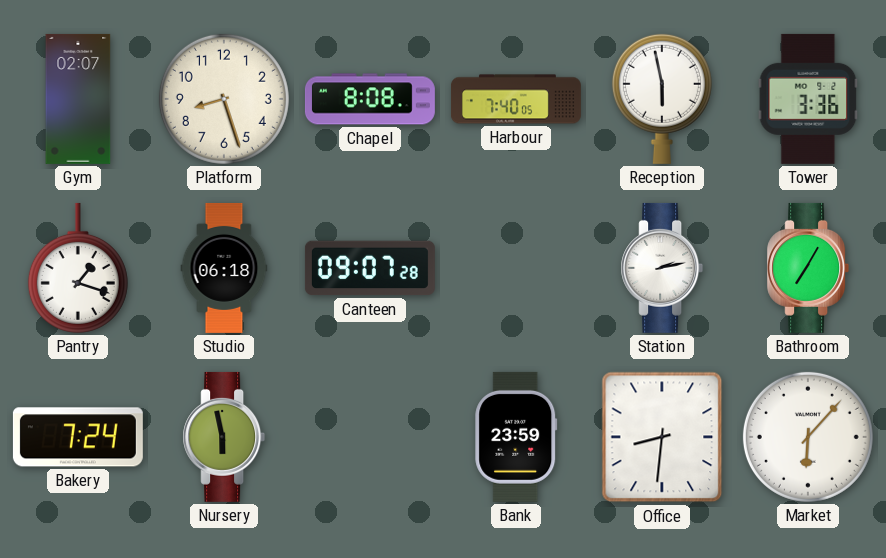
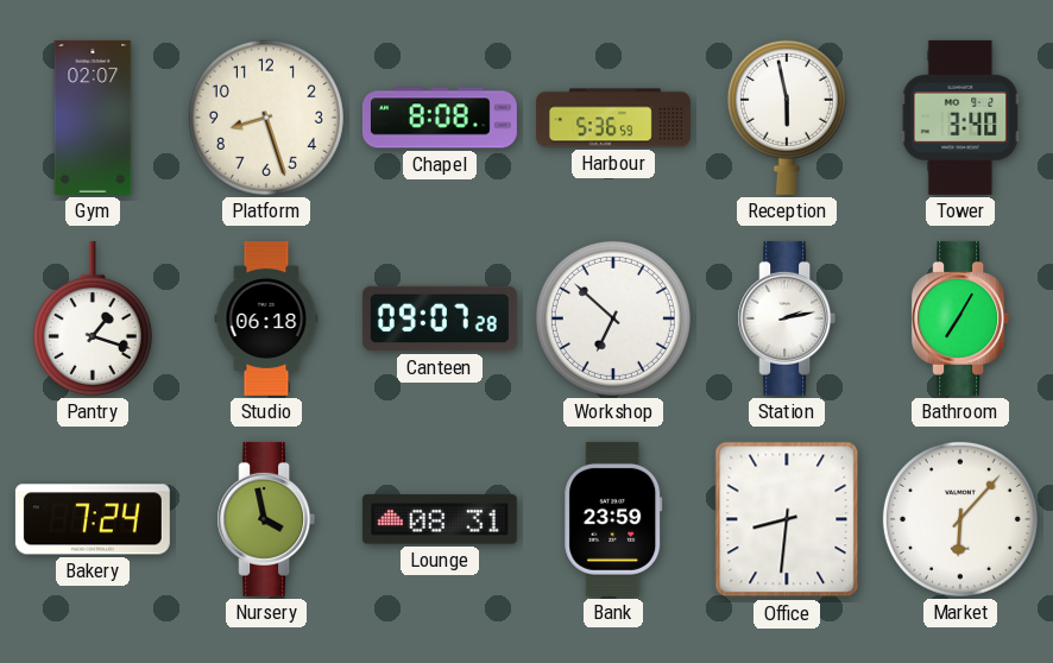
Harbour: 7:40 -> 5:36
Tower: 3:36 -> 3:40
Workshop: none -> 6:52
Nursery: 5:58 -> 3:58
Lounge: none -> 08:31
